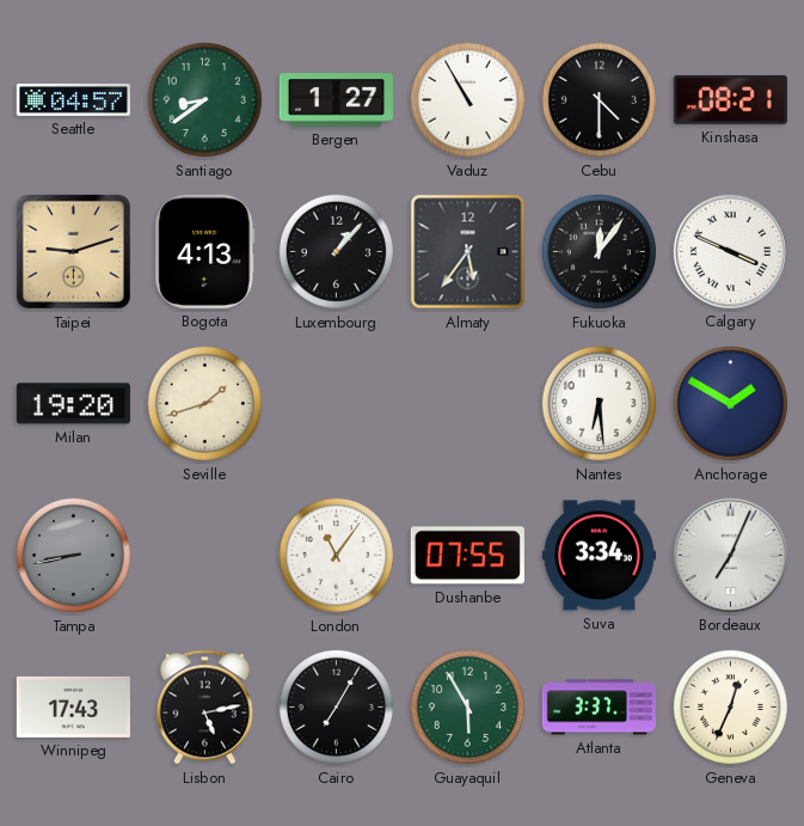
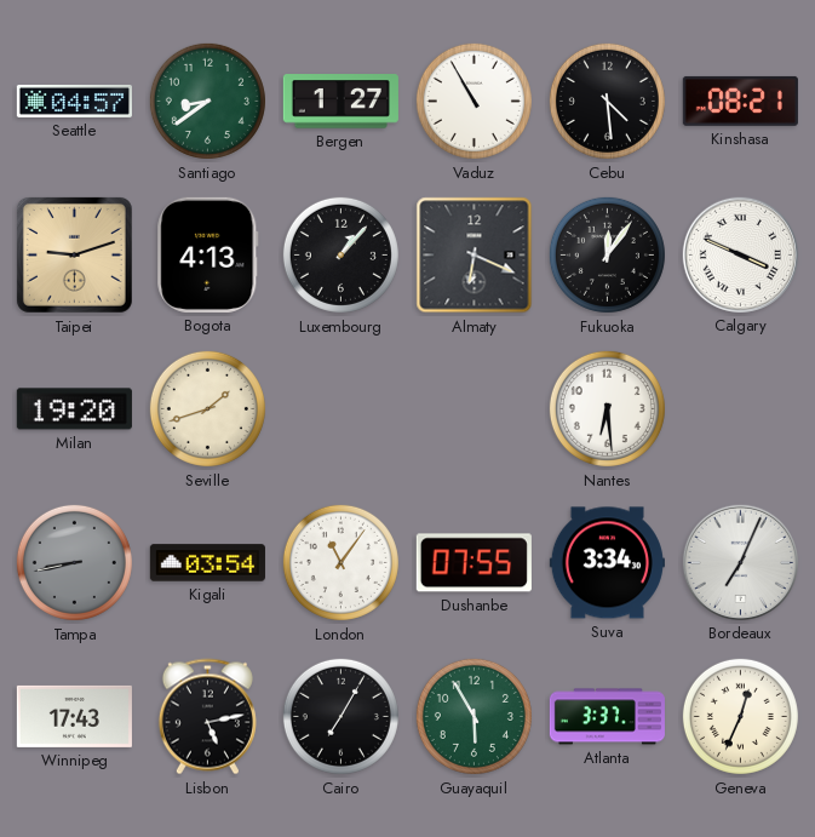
Cebu: 4:30 -> 4:29
Almaty: 5:36 -> 6:19
Anchorage: 1:50 -> none
Kigali: none -> 03:54
